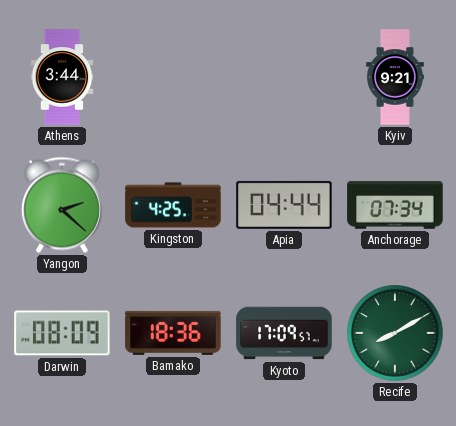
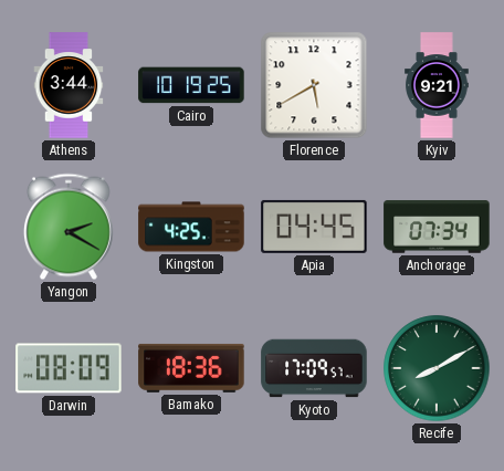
Cairo: none -> 10:19
Florence: none -> 5:40
Yangon: 2:22 -> 2:20
Apia: 04:44 -> 04:45
